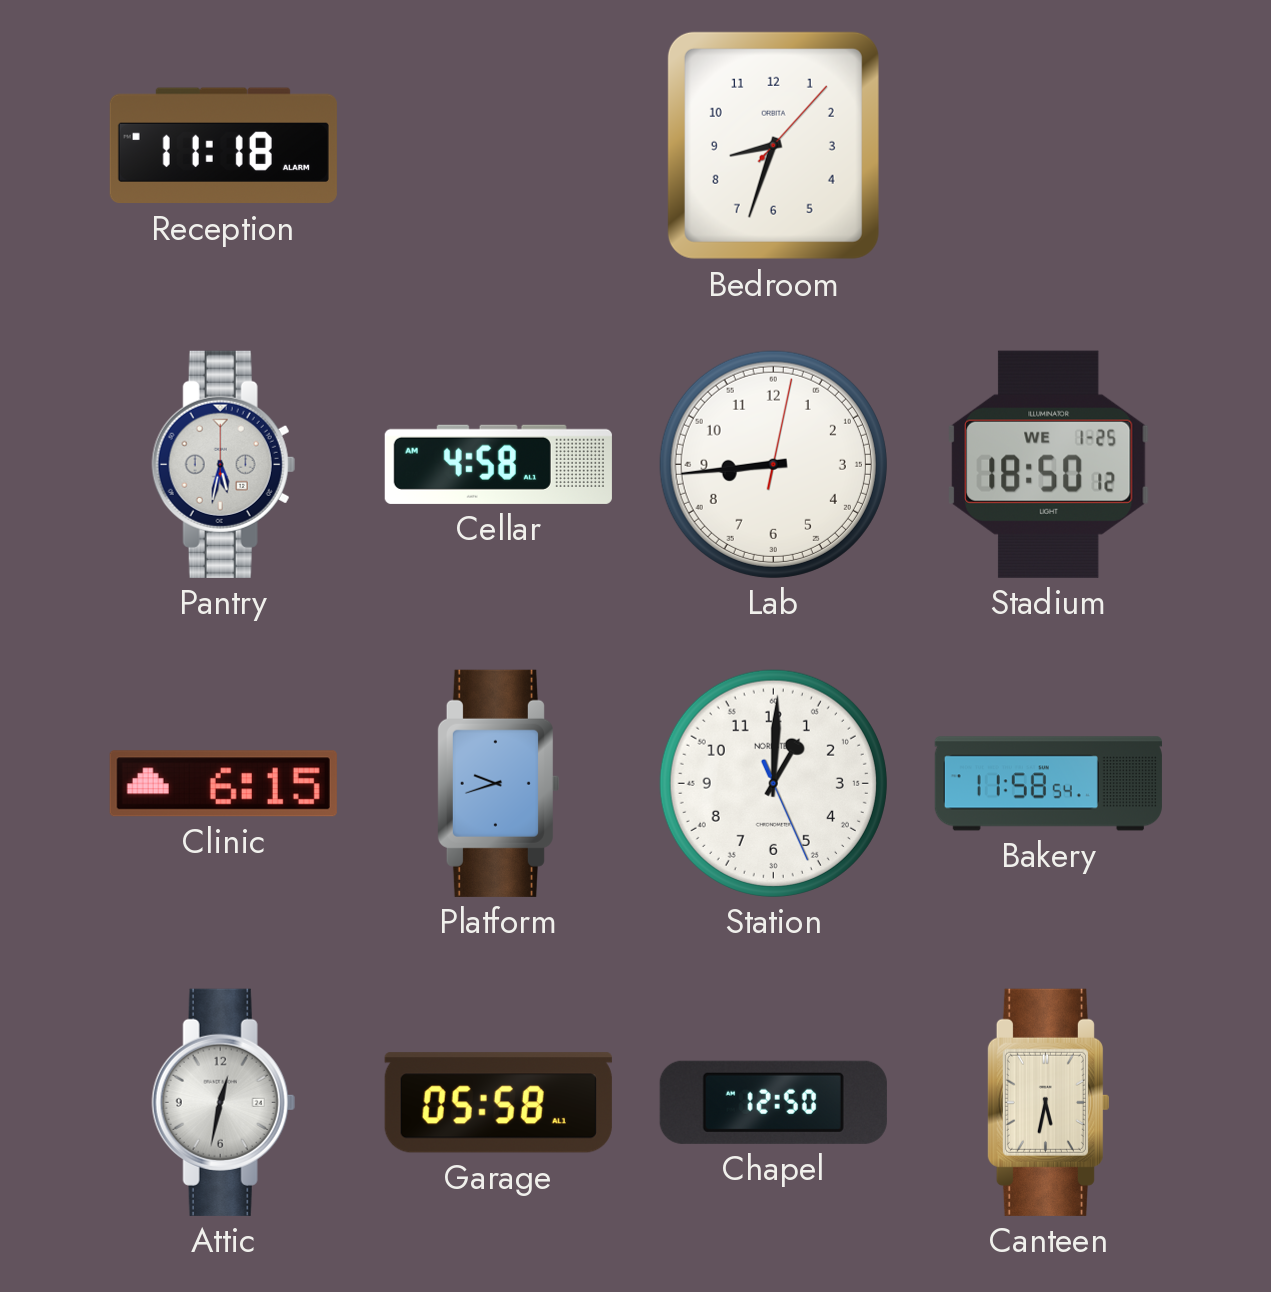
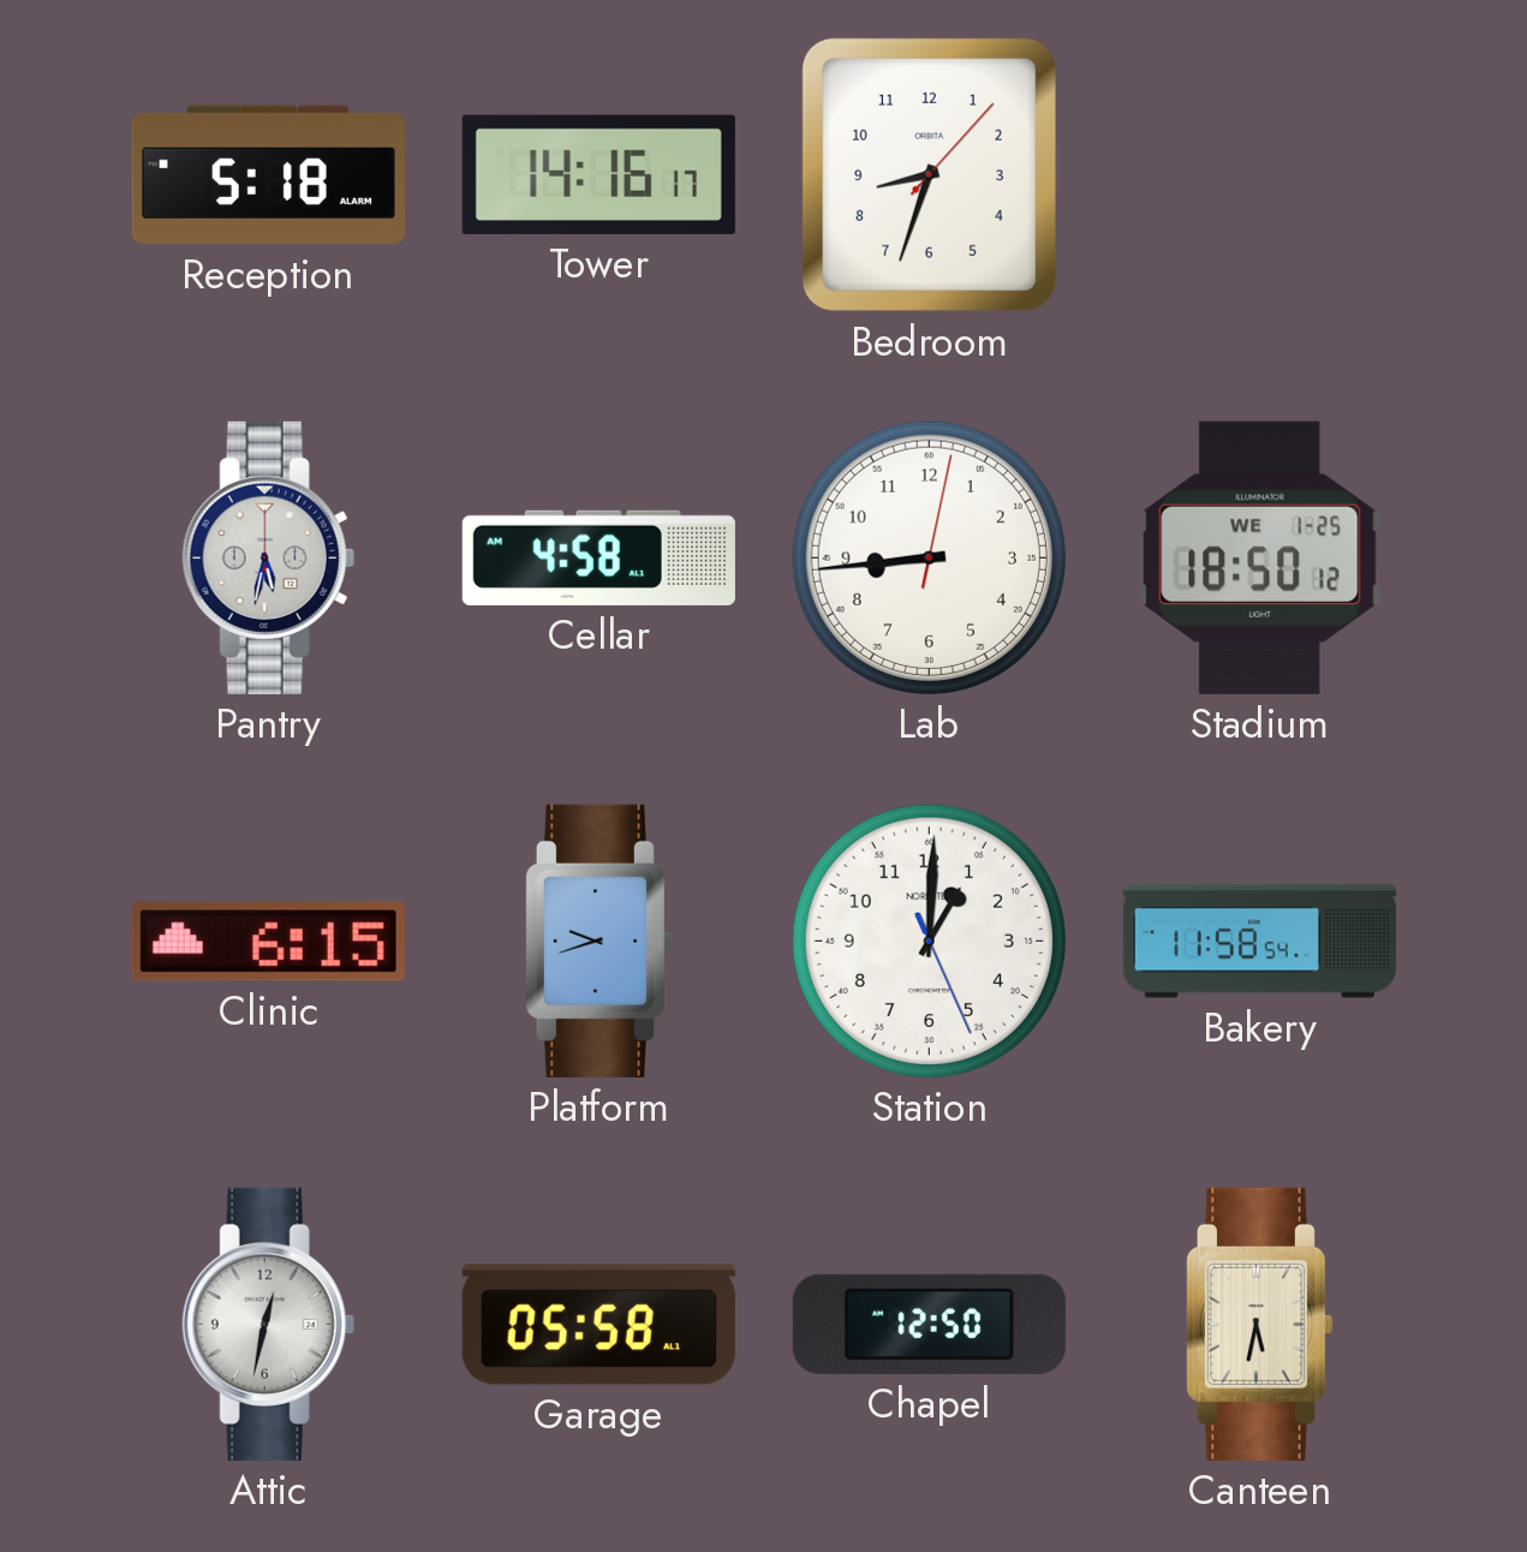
Reception: 11:18 -> 5:18
Tower: none -> 14:16
